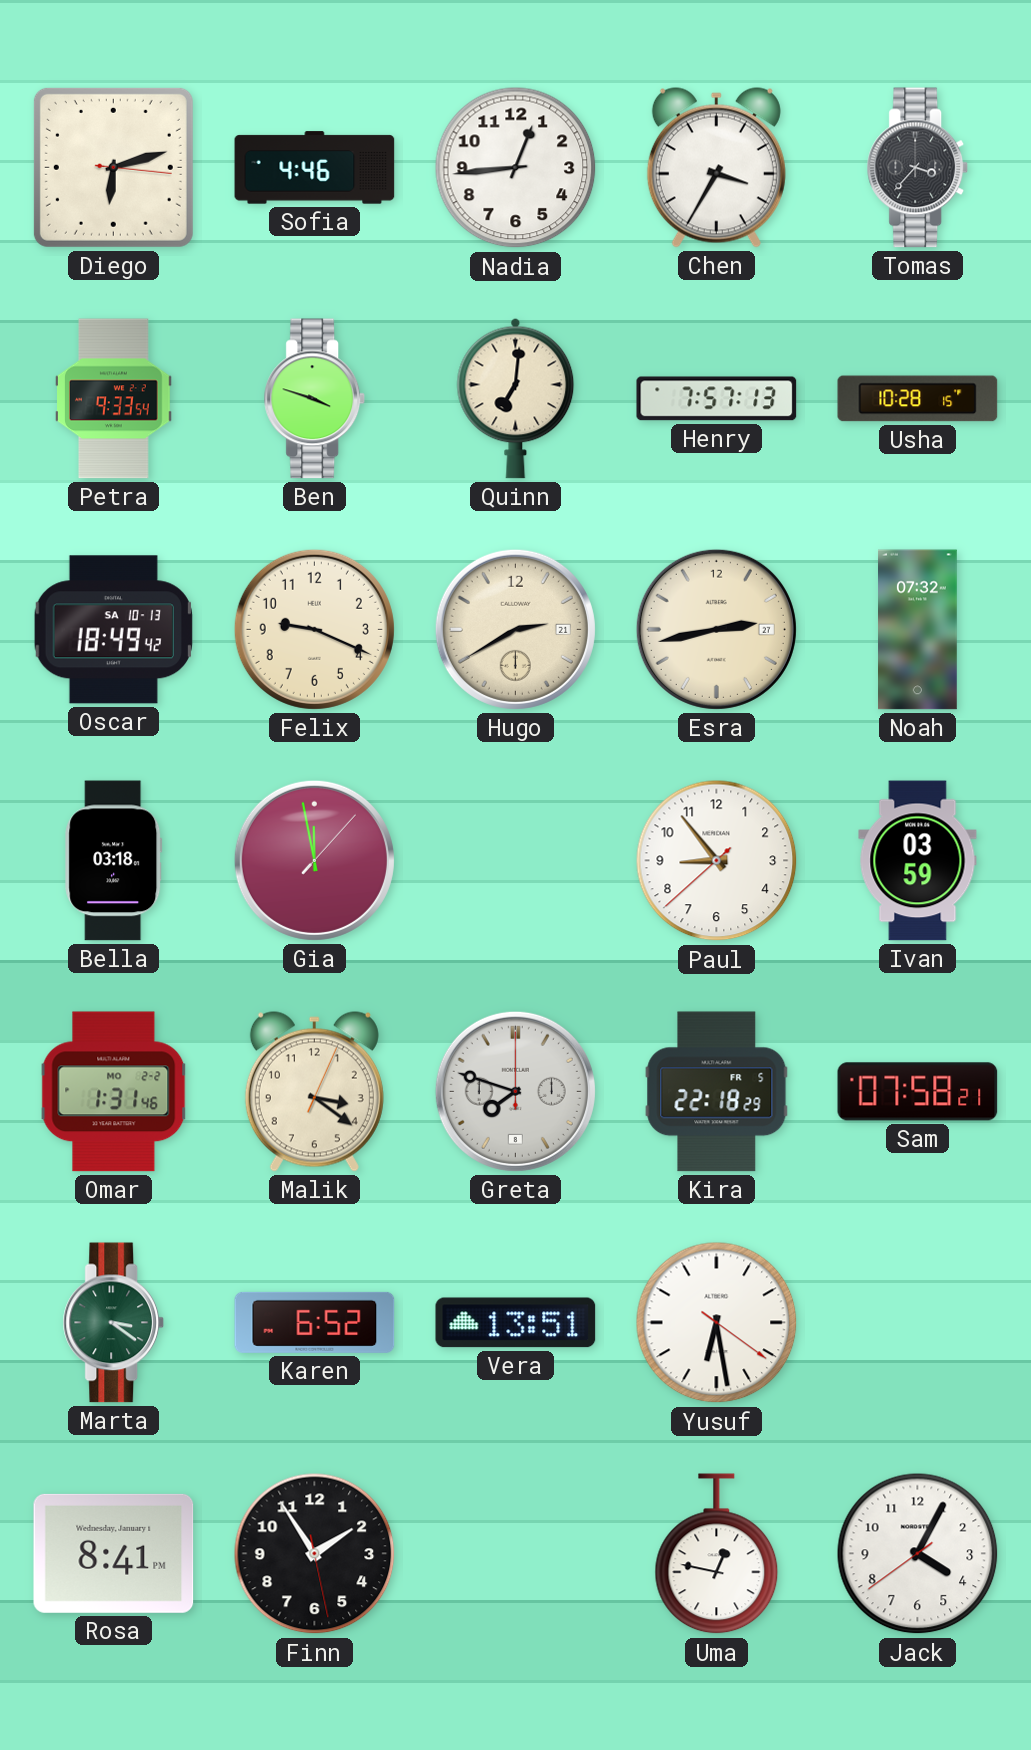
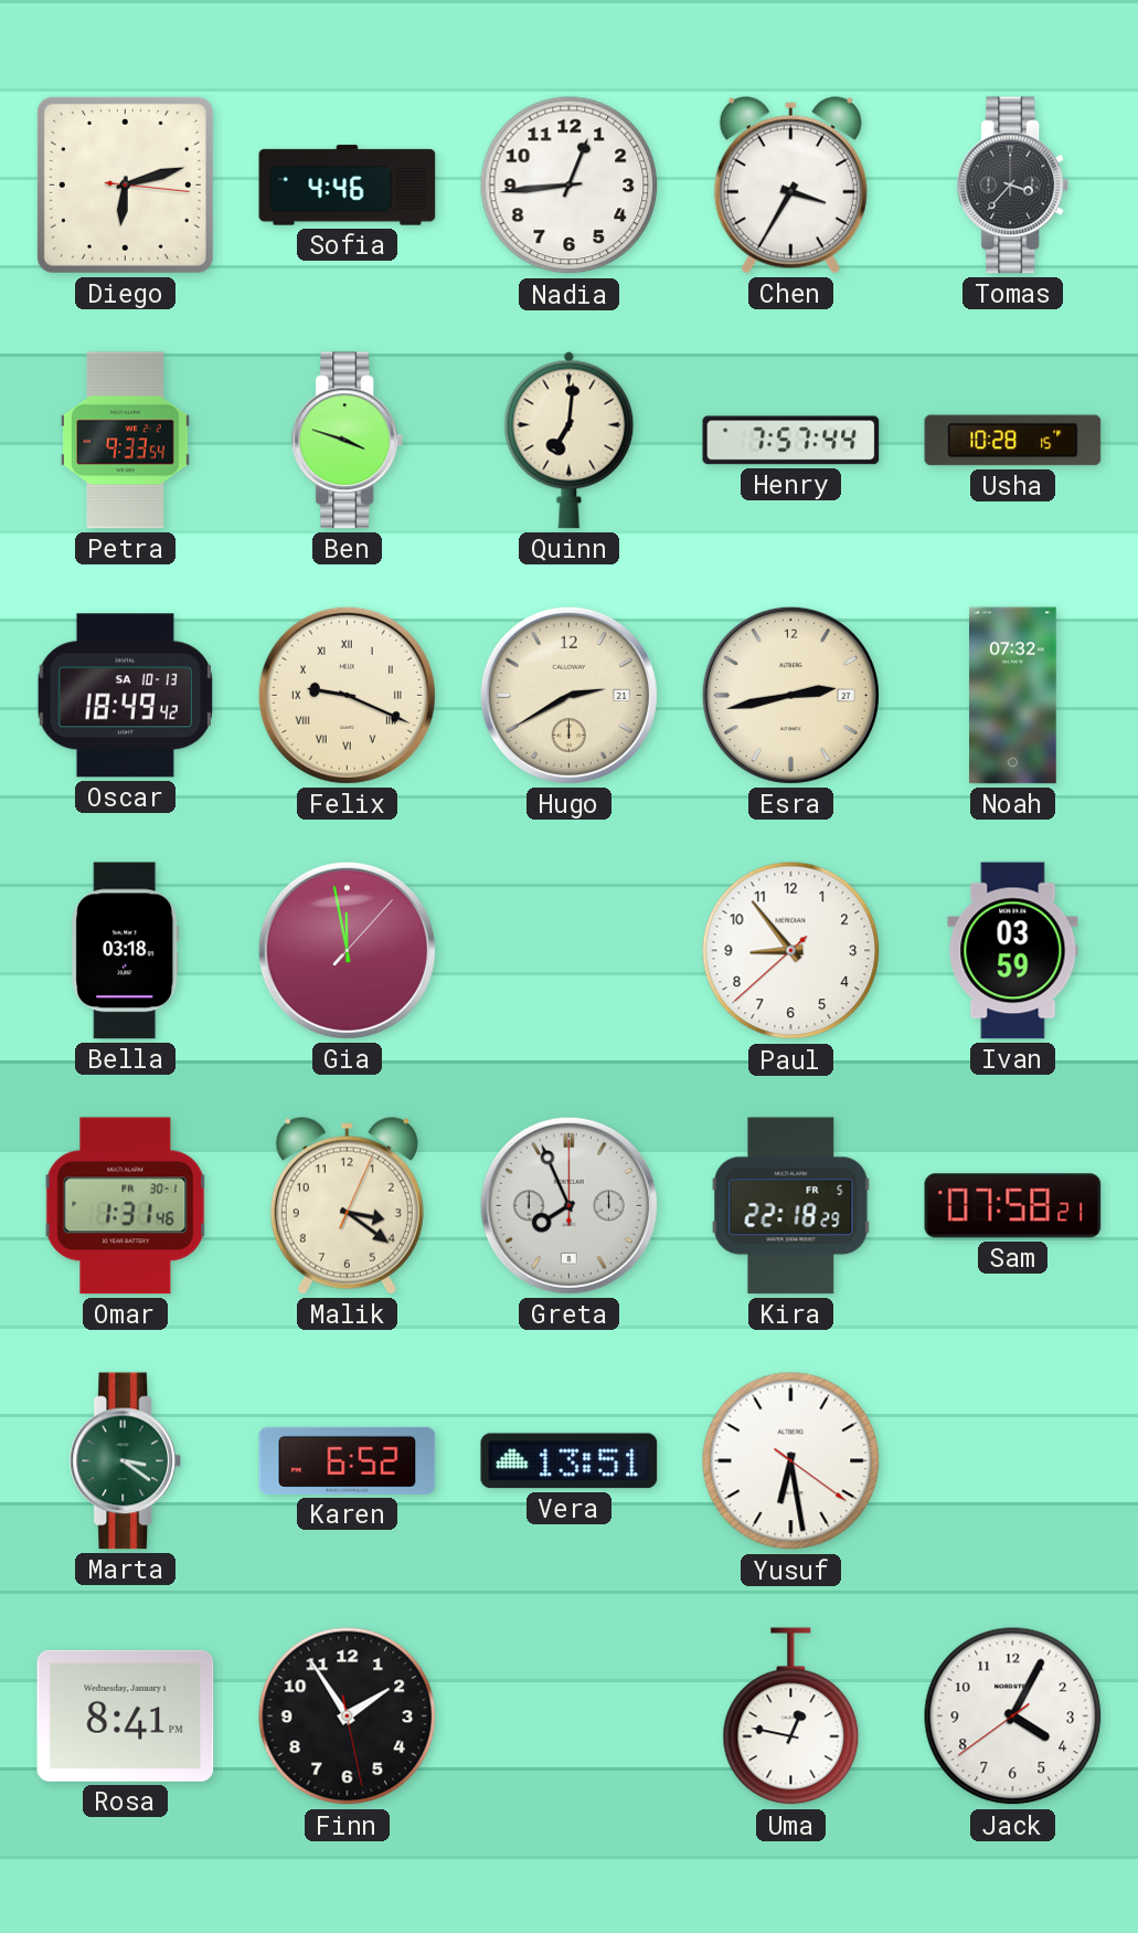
Henry: 7:57:13 -> 7:57:44
Felix numerals: Arabic -> Roman
Omar date: MO 2-2 -> FR 30-1
Greta: 7:48 -> 7:56
